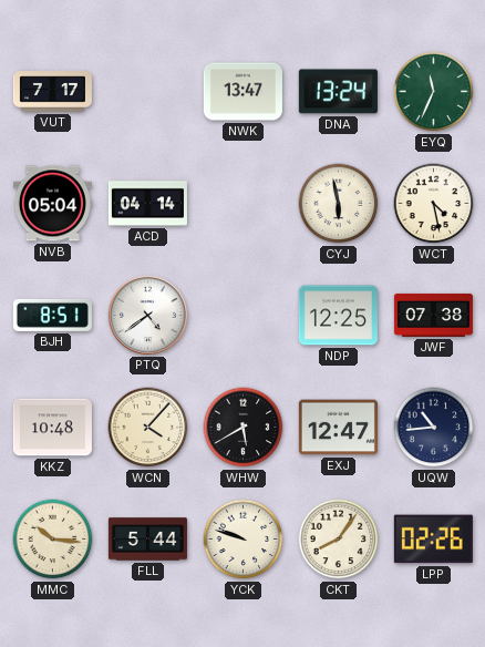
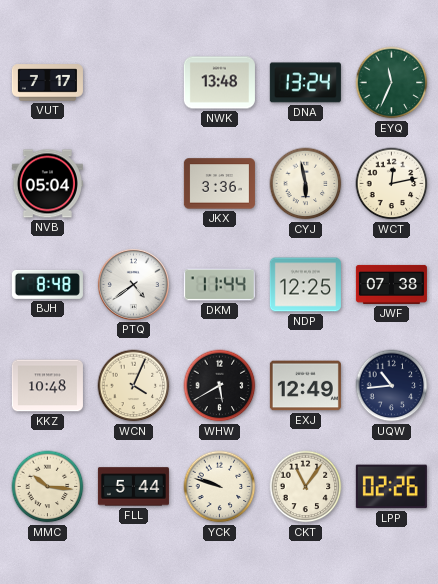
NWK: 13:47 -> 13:48
ACD: 04:14 -> none
JKX: none -> 3:36
WCT: 4:28 -> 12:13
BJH: 8:51 -> 8:48
DKM: none -> 11:44
WCN: 4:07 -> 4:04
EXJ: 12:47 -> 12:49
CKT: 8:06 -> 11:06
